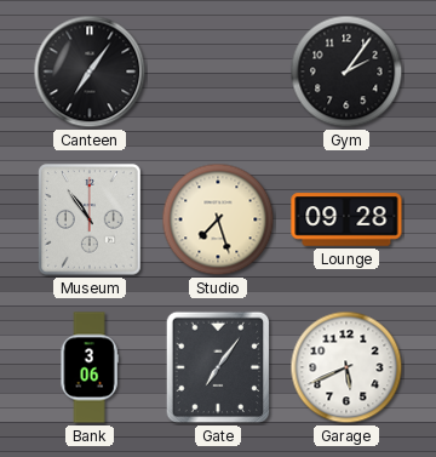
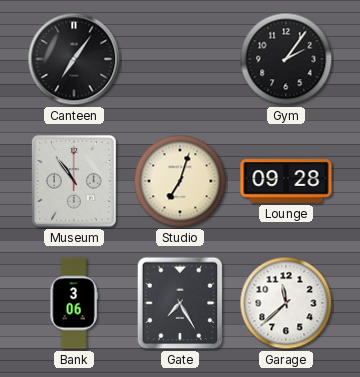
Studio: 7:27 -> 7:03
Gate: 7:06 -> 7:25
Garage: 5:41 -> 11:38
